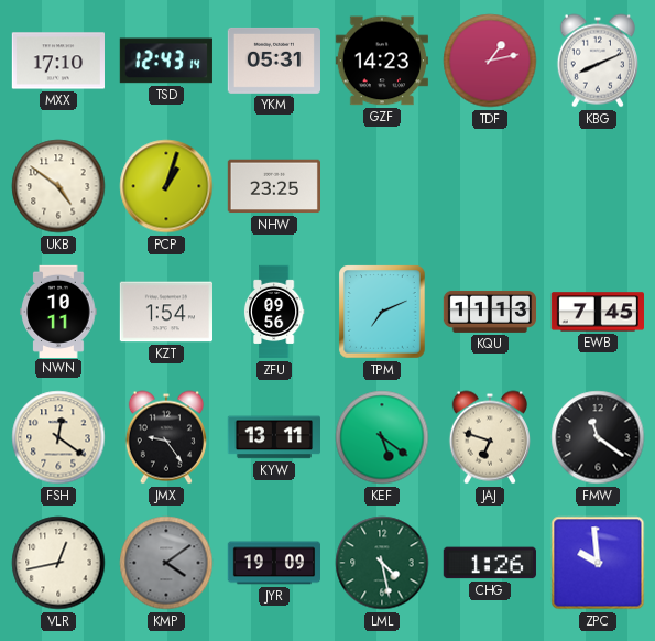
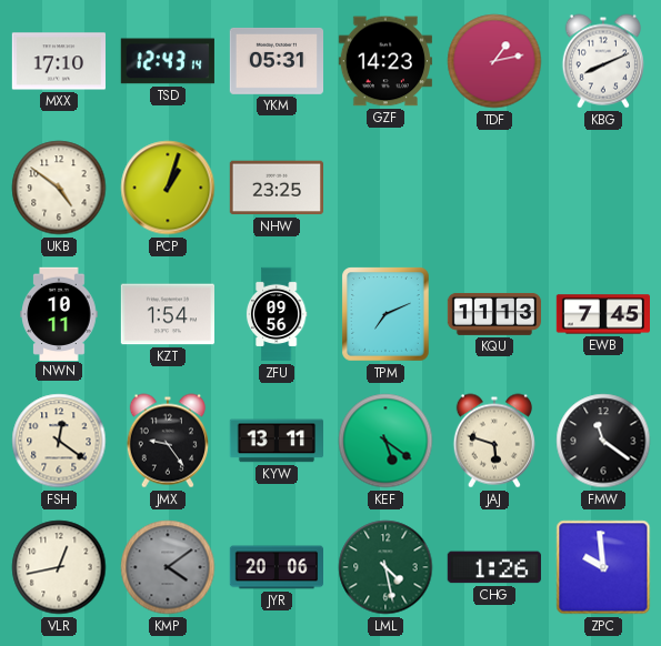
JAJ: 6:48 -> 5:48
JYR: 19:09 -> 20:06
